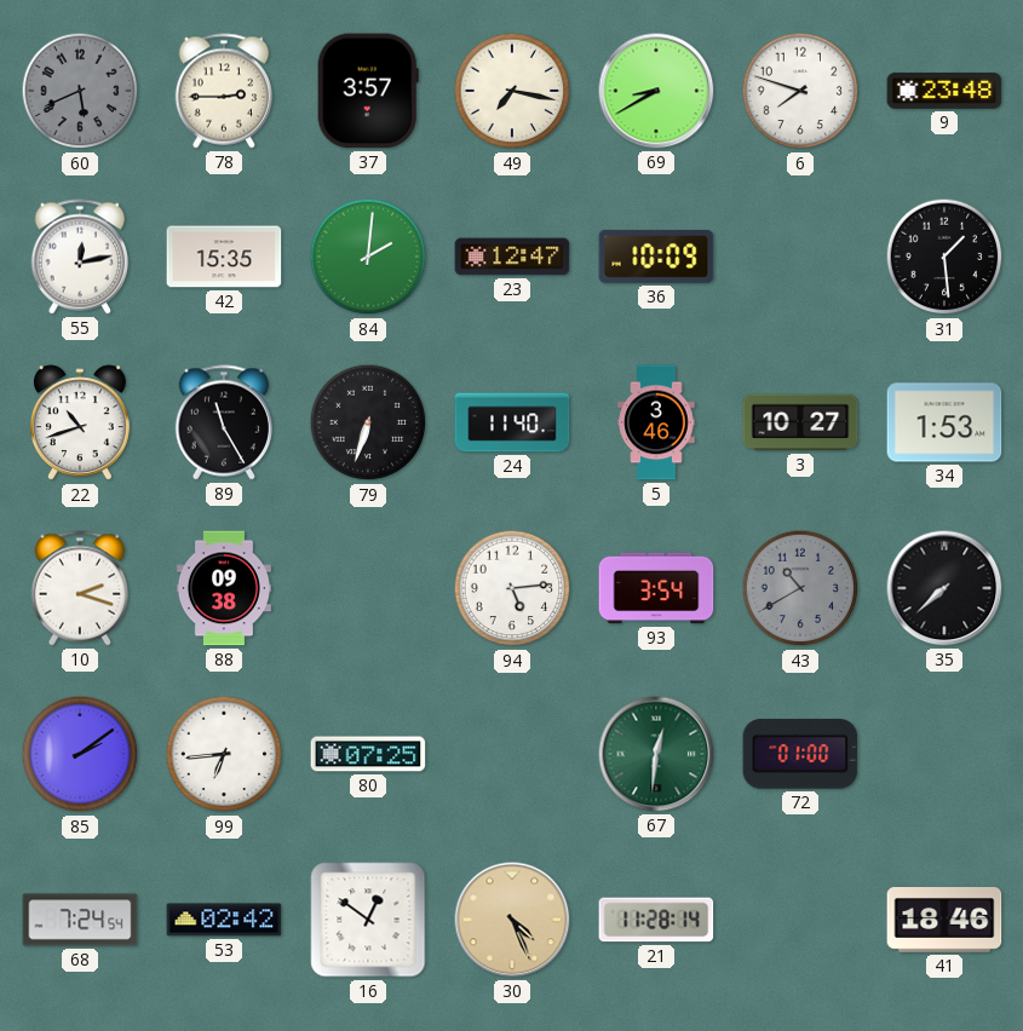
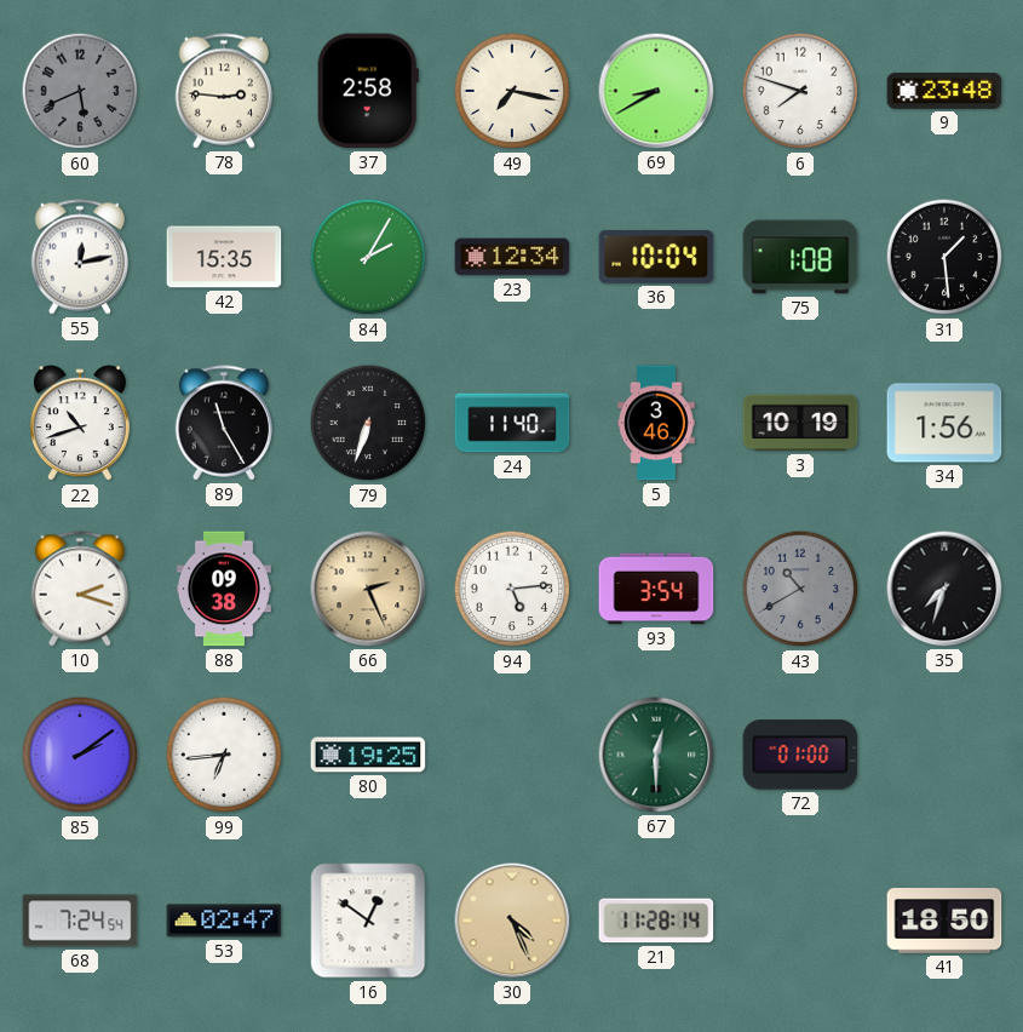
78: 2:45 -> 2:46
37: 3:57 -> 2:58
84: 2:01 -> 2:05
23: 12:47 -> 12:34
36: 10:09 -> 10:04
75: none -> 1:08
3: 10:27 -> 10:19
34: 1:53 -> 1:56
66: none -> 2:26
35: 7:38 -> 7:33
80: 07:25 -> 19:25
67: 12:31 -> 12:30
53: 02:42 -> 02:47
41: 18:46 -> 18:50
